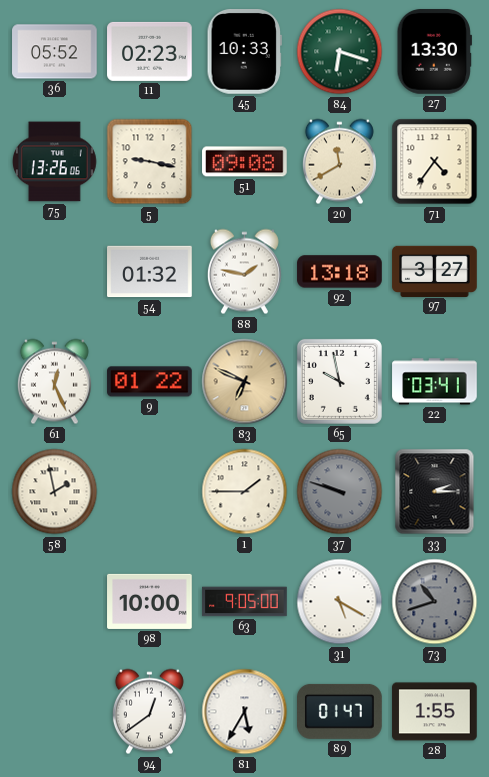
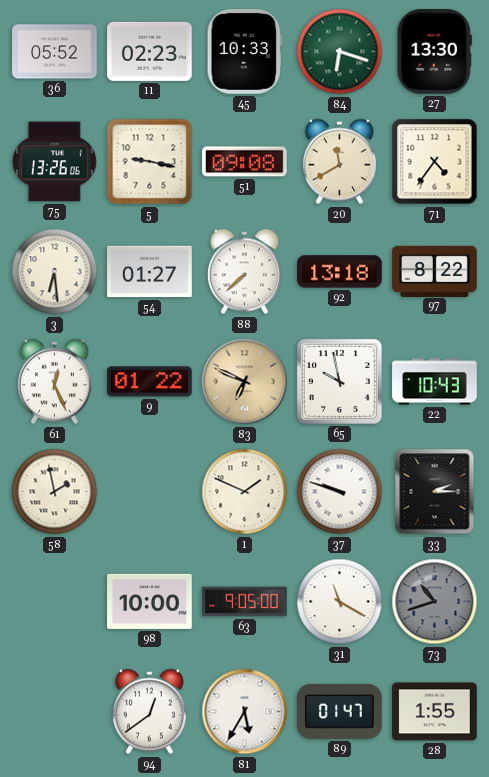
3: none -> 6:29
54: 01:32 -> 01:27
88: 1:47 -> 7:38
97: 3:27 -> 8:22
22: 03:41 -> 10:43
1: 1:45 -> 1:49
37 dial: grey -> white
31: 5:20 -> 11:20
